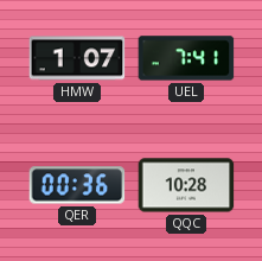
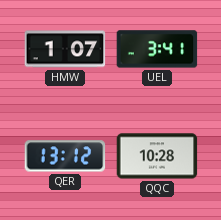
UEL: 7:41 -> 3:41
QER: 00:36 -> 13:12
